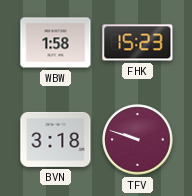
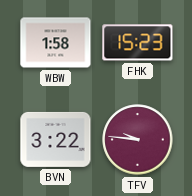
BVN: 3:18 -> 3:22
TFV: 9:48 -> 9:46
